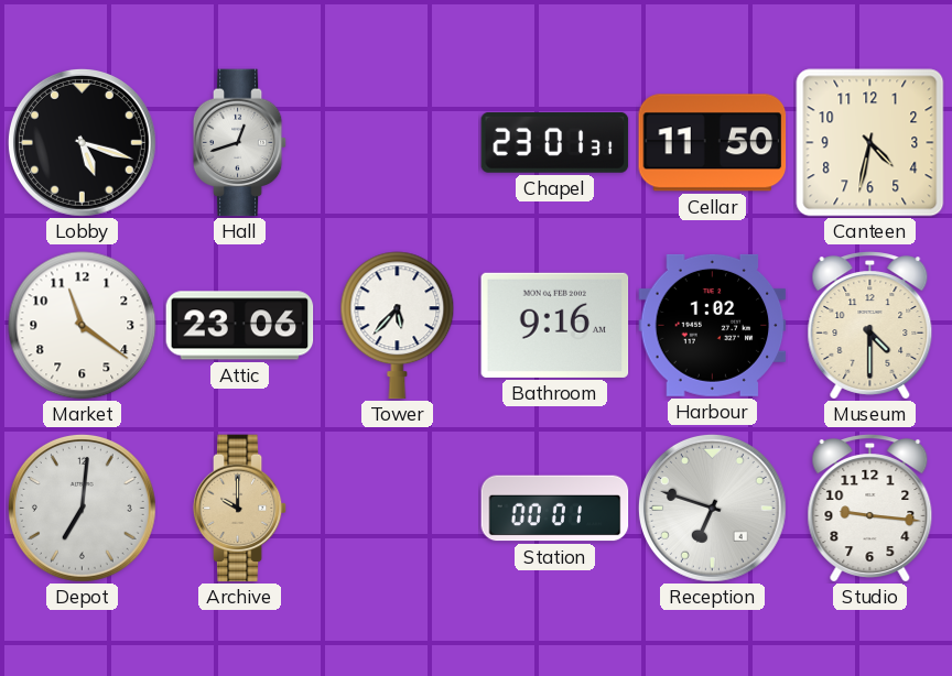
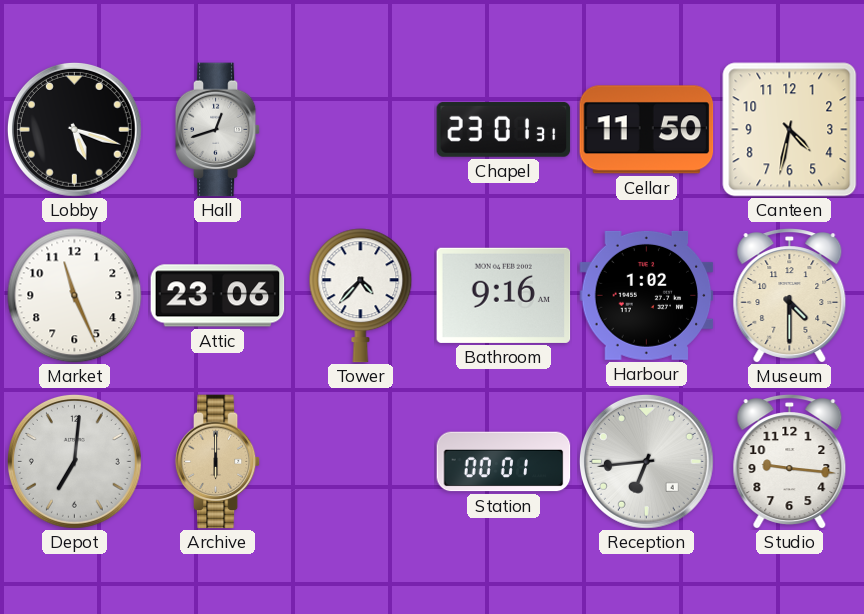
Market: 11:21 -> 11:26
Tower: 5:37 -> 4:37
Archive: 10:00 -> 6:00
Reception: 6:48 -> 6:44
